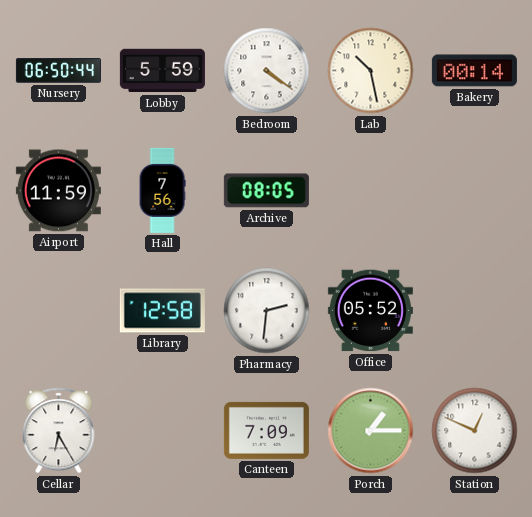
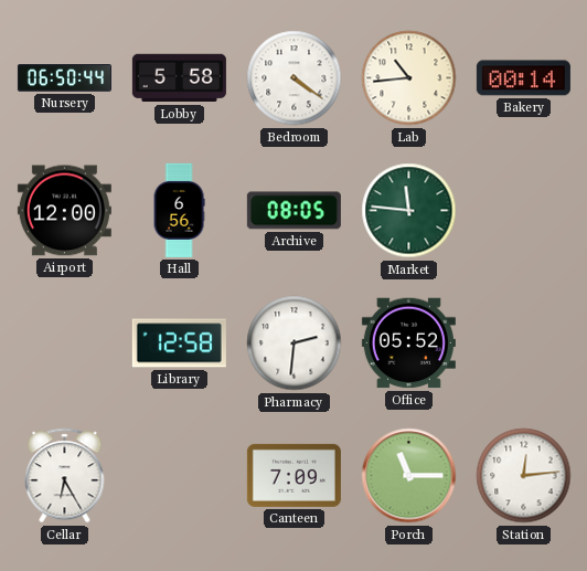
Lobby: 5:59 -> 5:58
Lab: 10:28 -> 10:44
Airport: 11:59 -> 12:00
Hall: 7:56 -> 6:56
Market: none -> 11:46
Porch: 1:15 -> 11:15
Station: 12:49 -> 12:14
